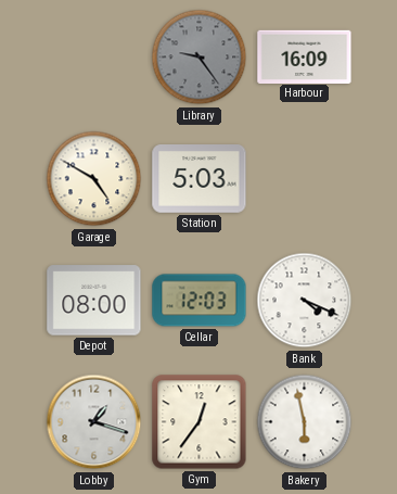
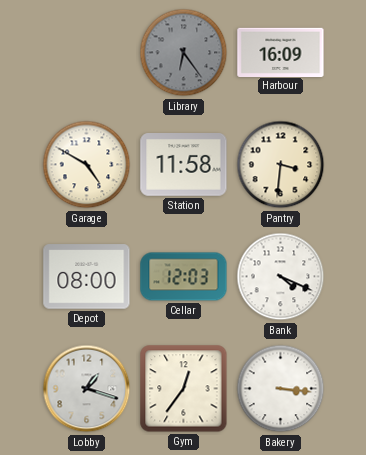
Library: 9:24 -> 6:24
Station: 5:03 -> 11:58
Pantry: none -> 3:31
Bakery: 5:58 -> 3:16
